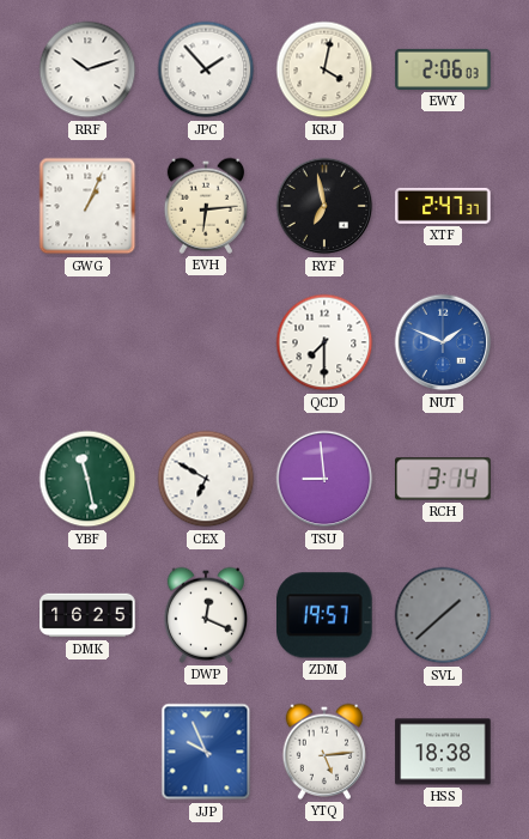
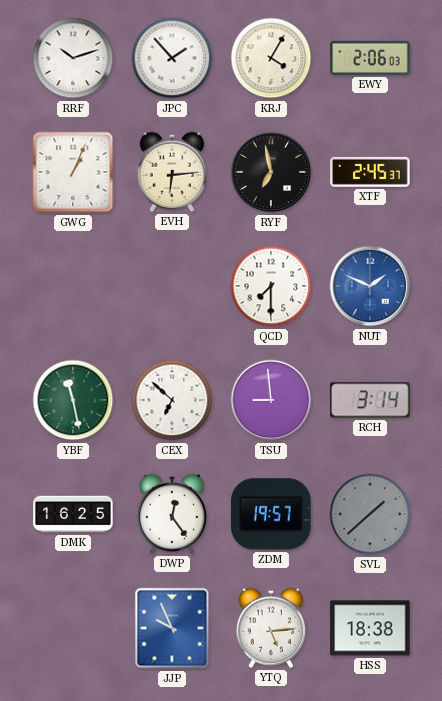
KRJ: 4:02 -> 4:05
XTF: 2:47 -> 2:45
CEX: 6:50 -> 6:52
DWP: 12:19 -> 12:24
